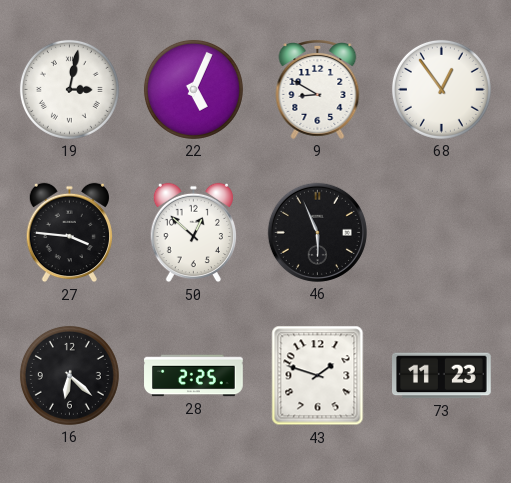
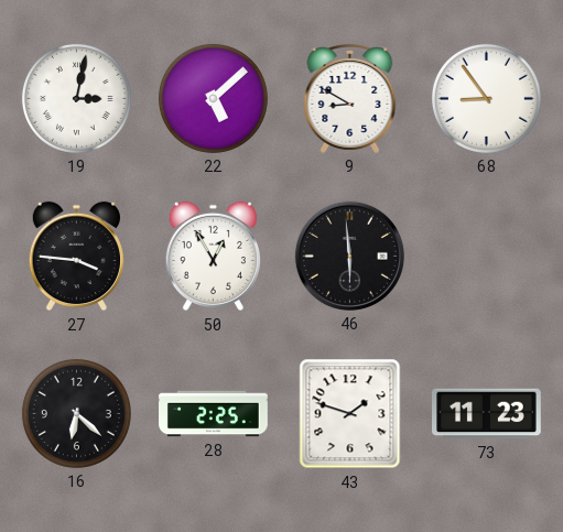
22: 5:04 -> 5:08
68: 12:54 -> 8:54
50: 12:52 -> 12:55
46: 5:56 -> 5:59
